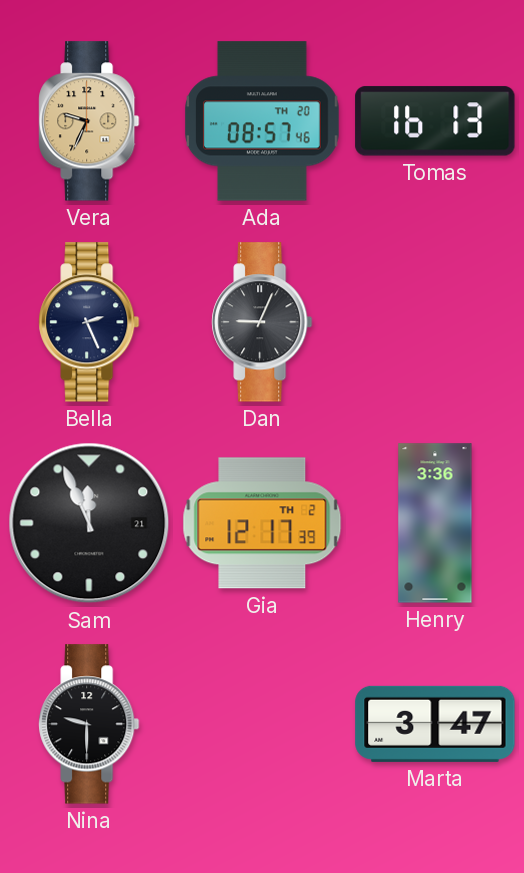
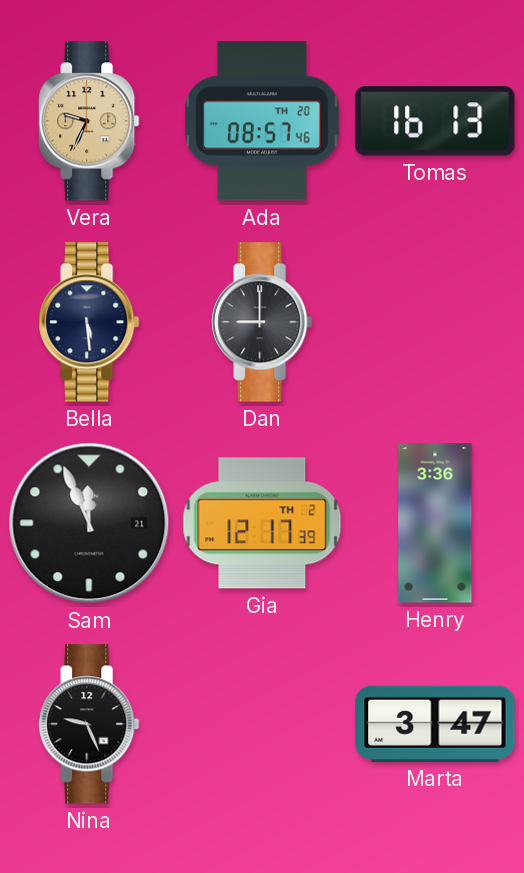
Bella: 2:26 -> 5:29
Dan: 9:04 -> 9:00
Nina: 9:30 -> 9:26
